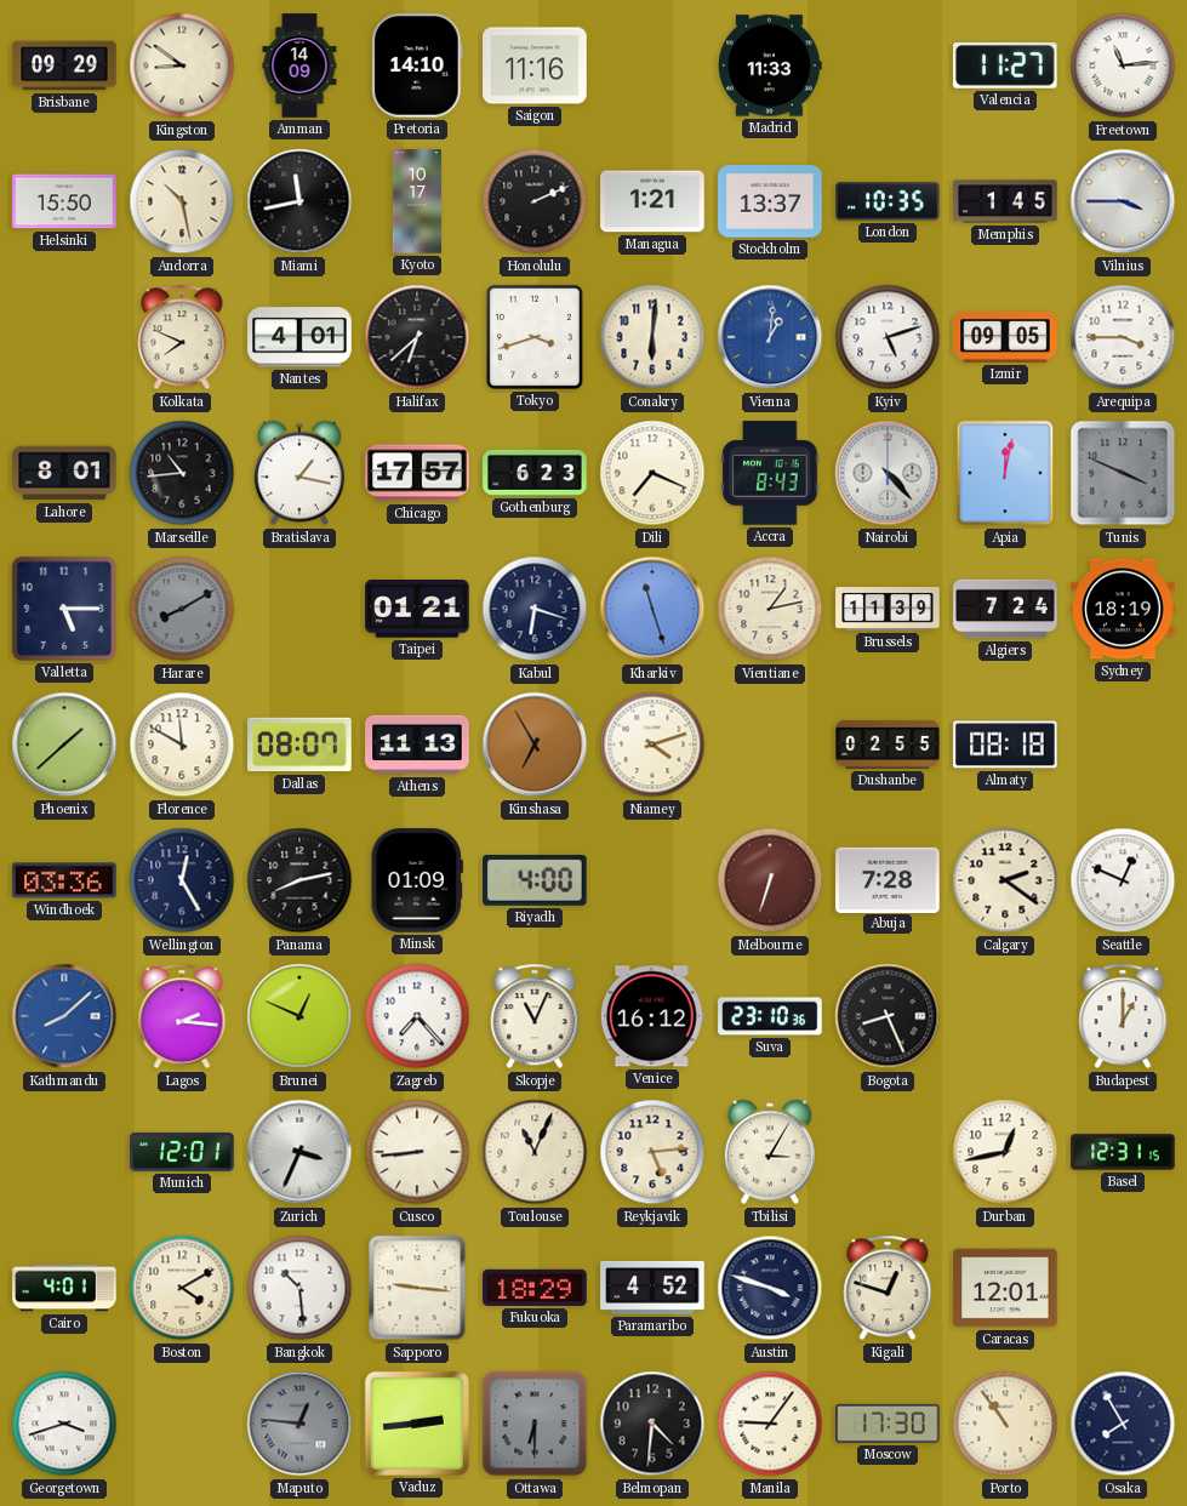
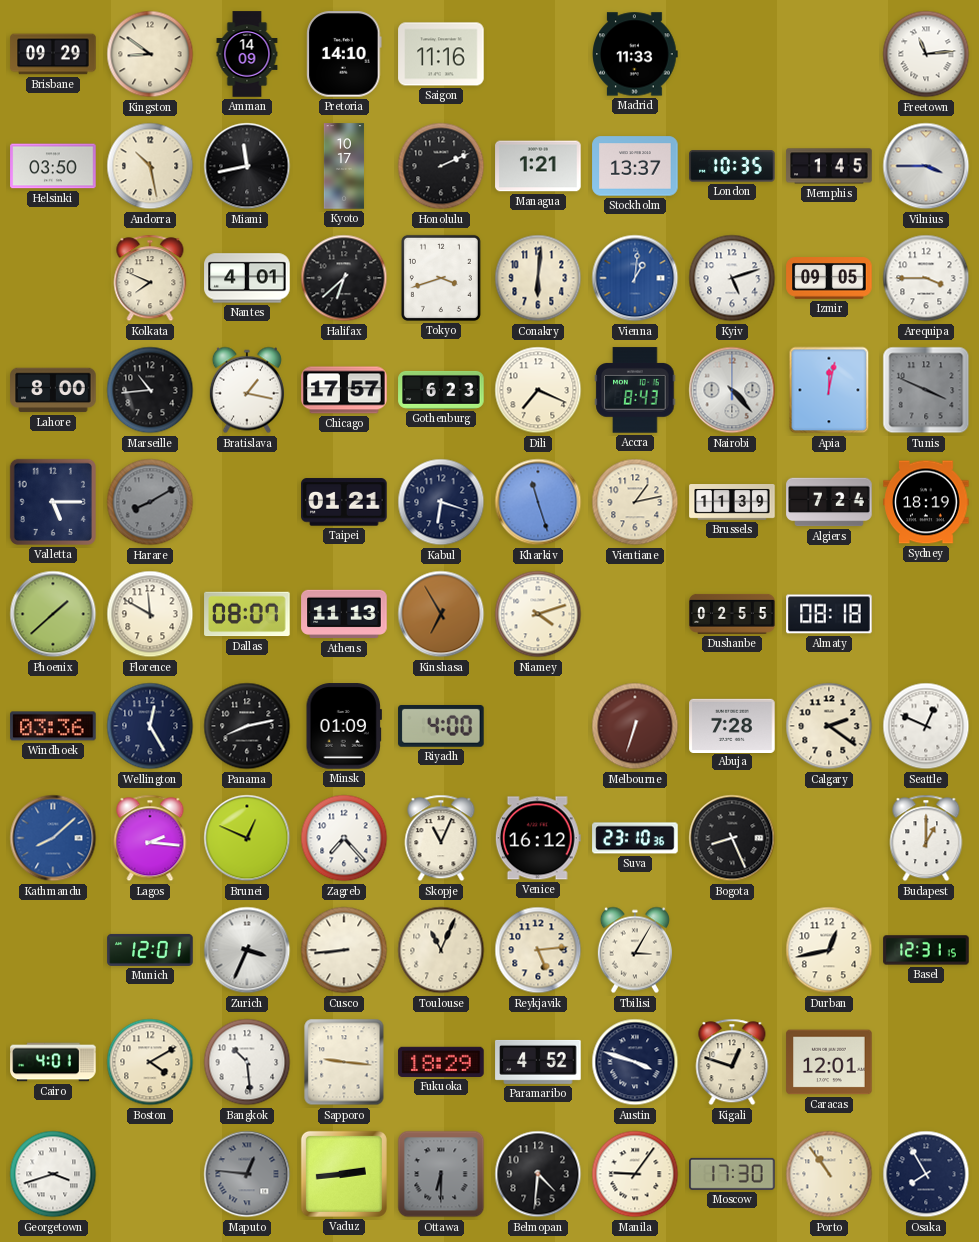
Valencia: 11:27 -> none
Helsinki: 15:50 -> 03:50
Lahore: 8:01 -> 8:00
